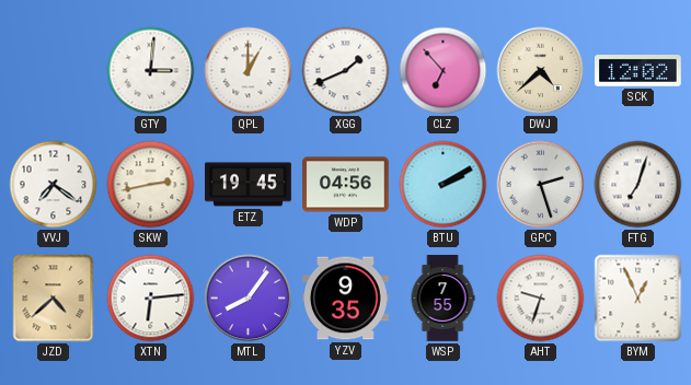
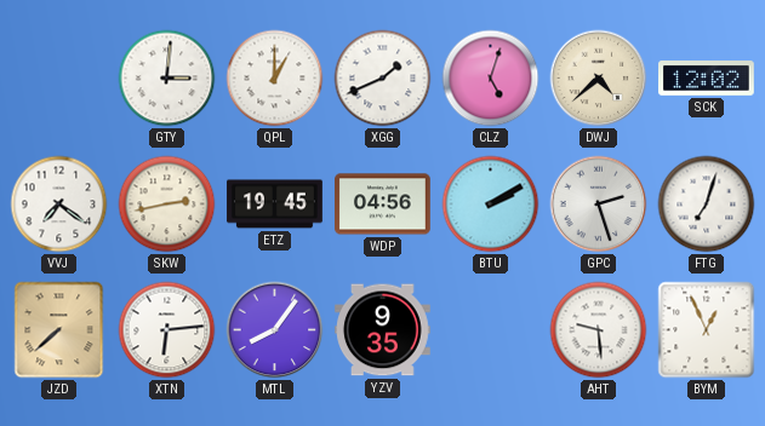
CLZ: 6:53 -> 5:03
JZD: 4:38 -> 7:38
WSP: 7:55 -> none
AHT: 9:33 -> 9:29
